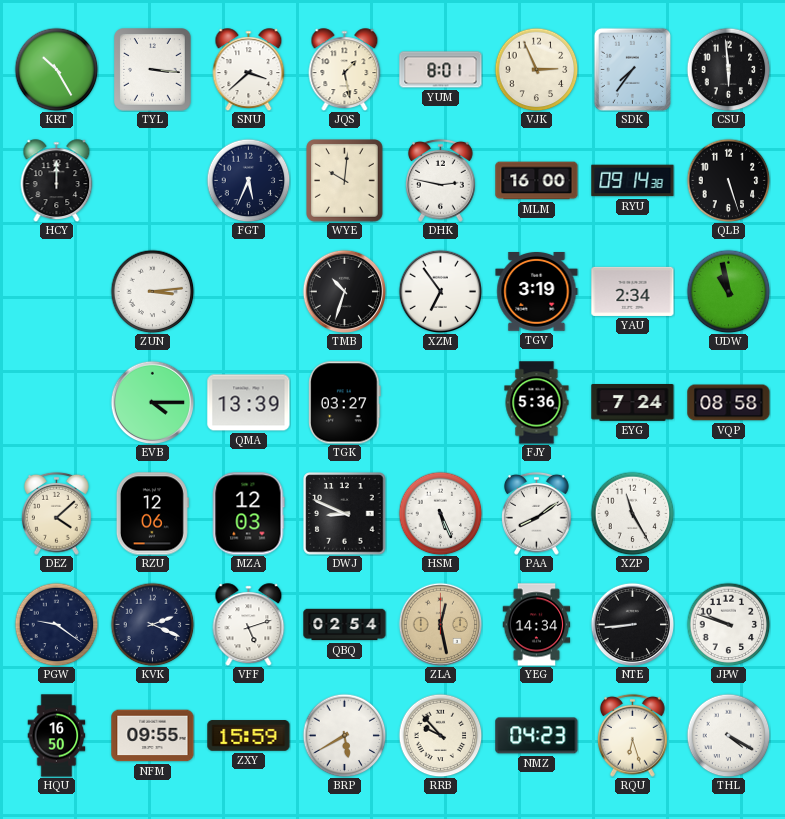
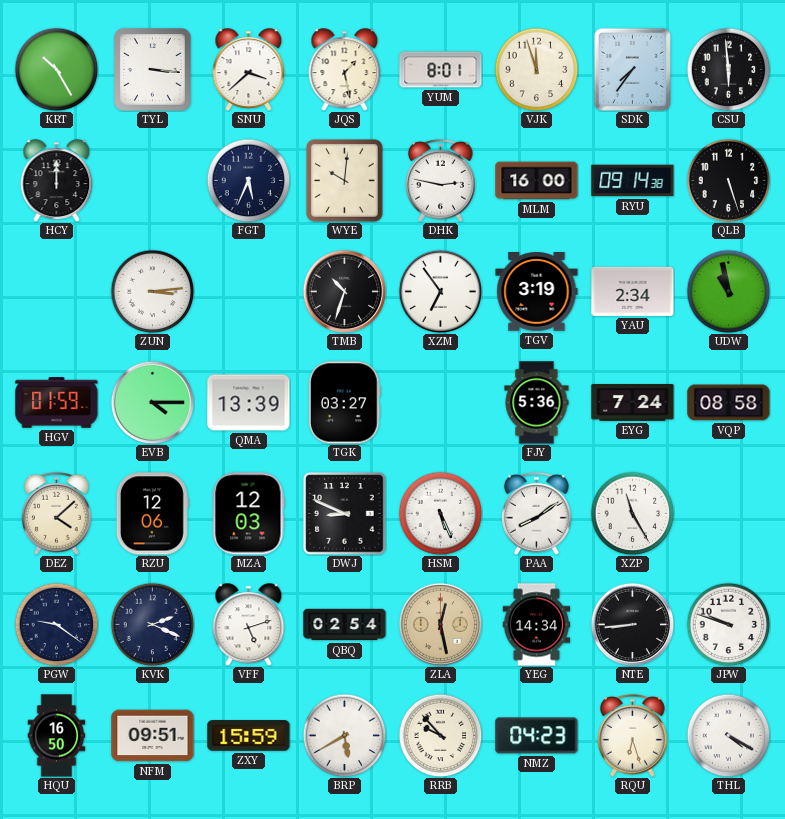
VJK: 2:56 -> 11:57
HGV: none -> 01:59
NFM: 09:55 -> 09:51
